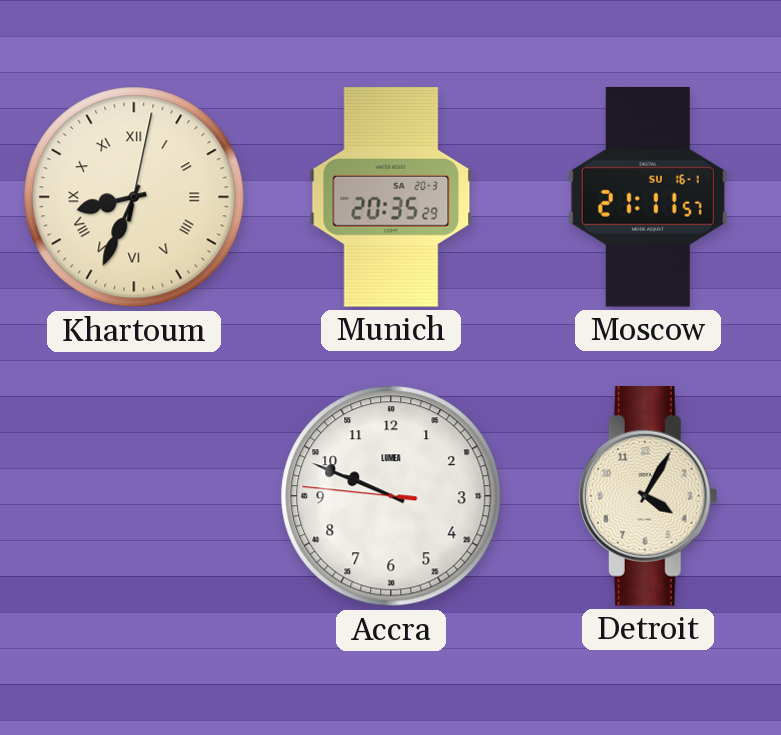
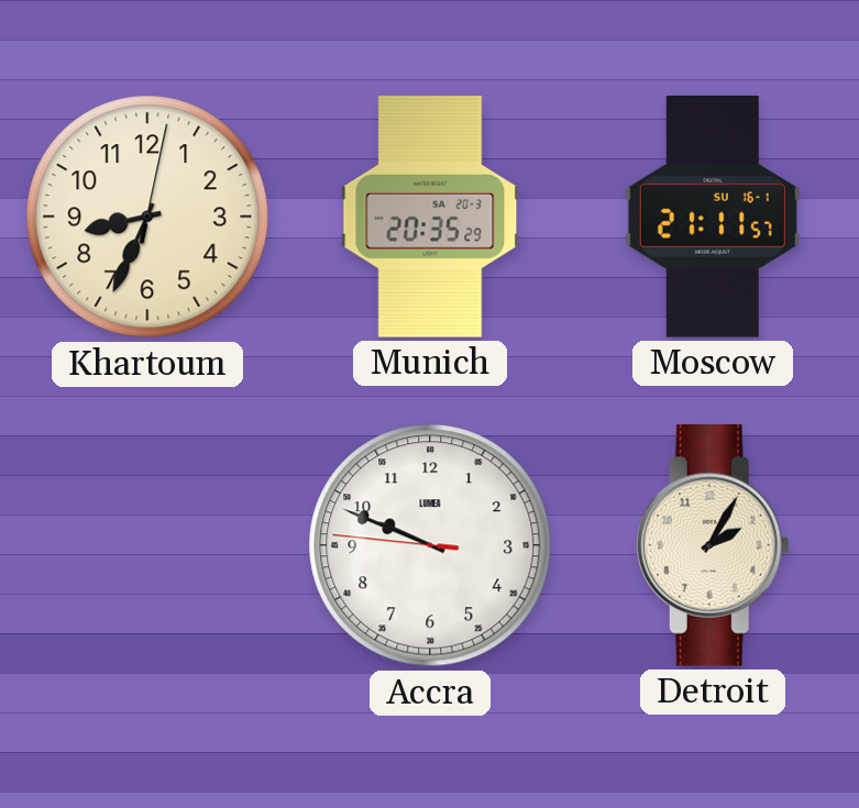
Khartoum numerals: Roman -> Arabic
Detroit: 4:05 -> 2:05
